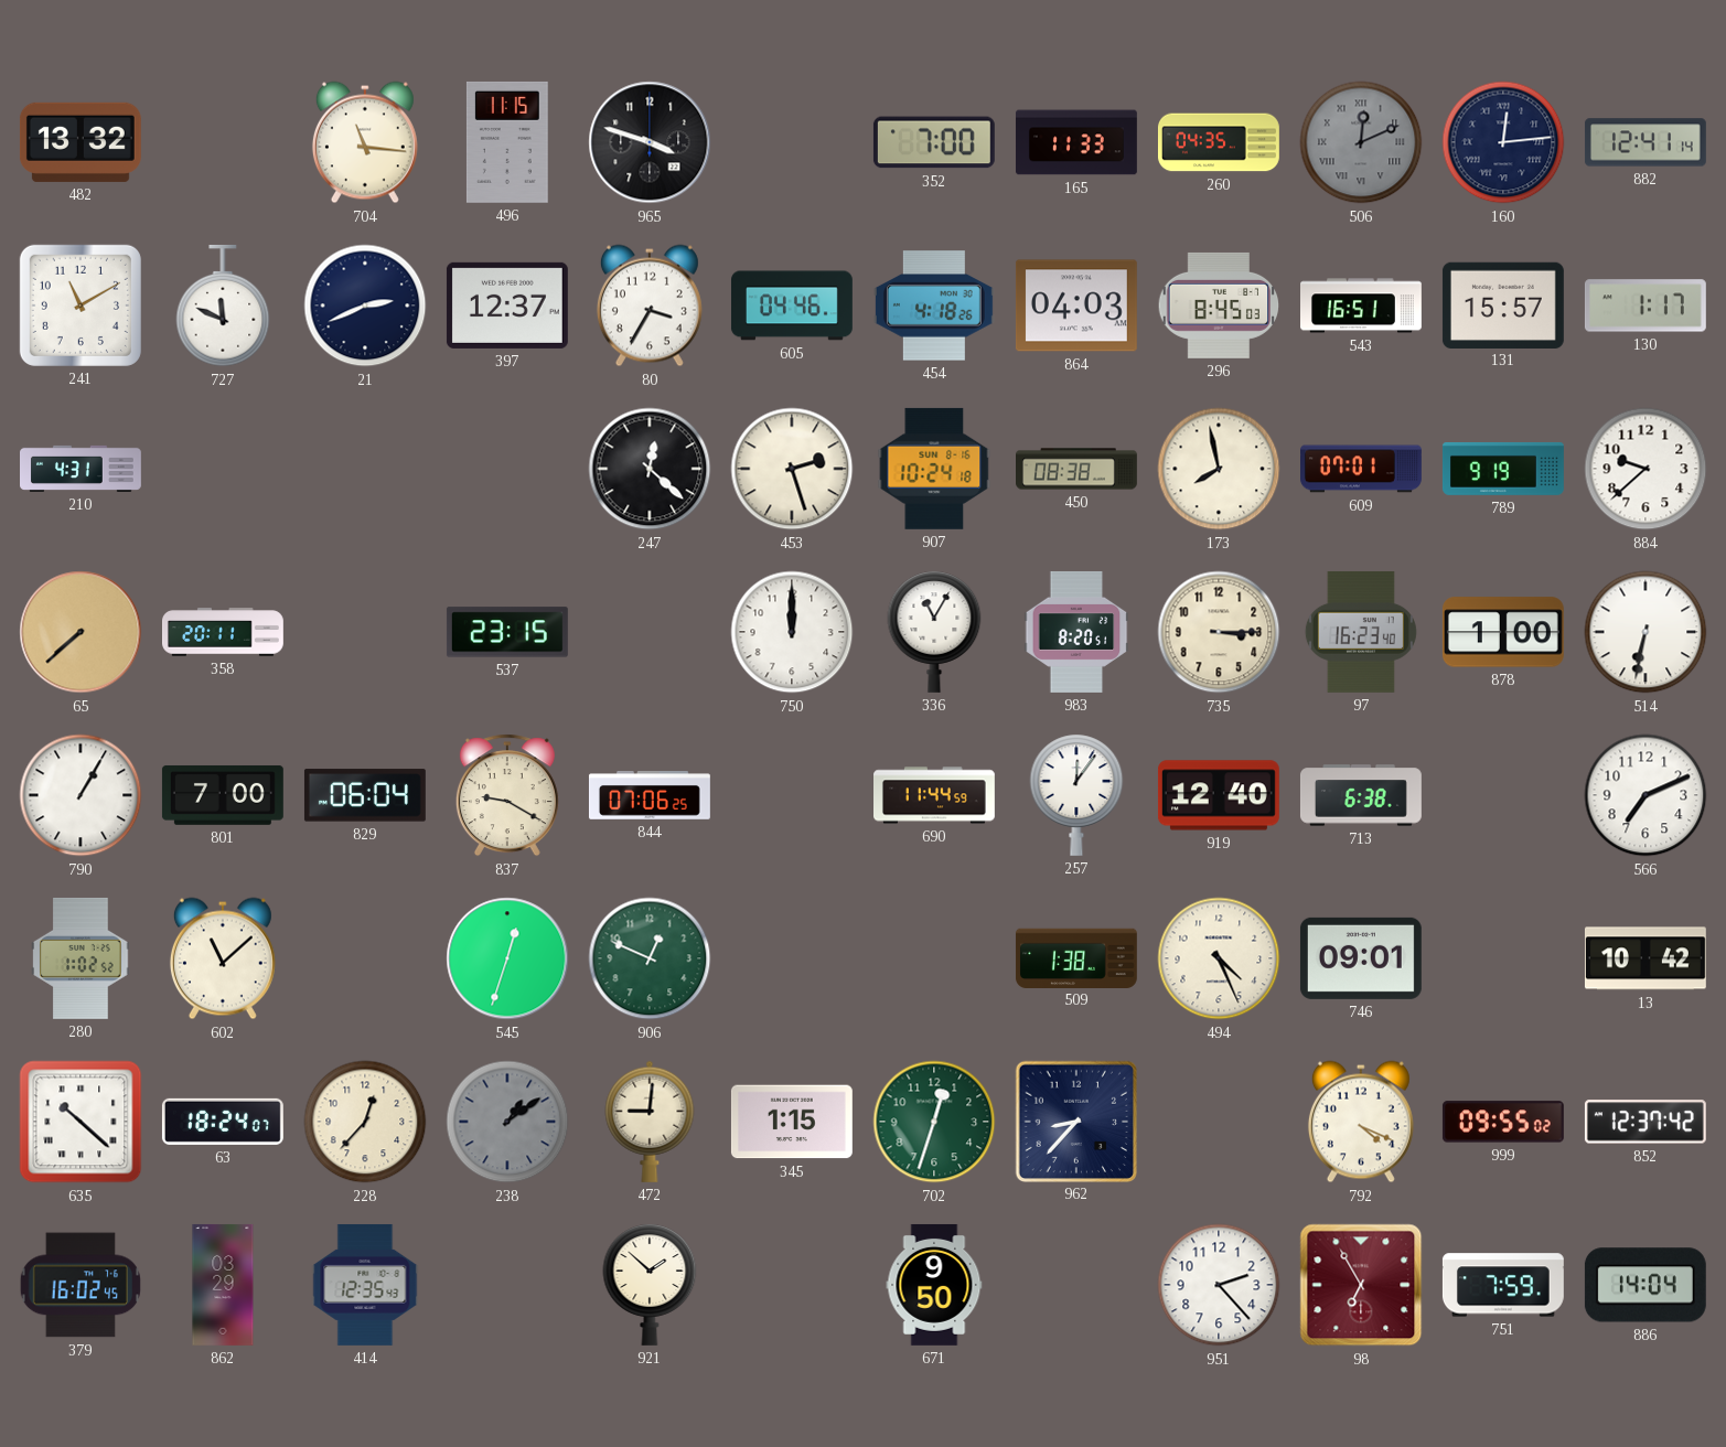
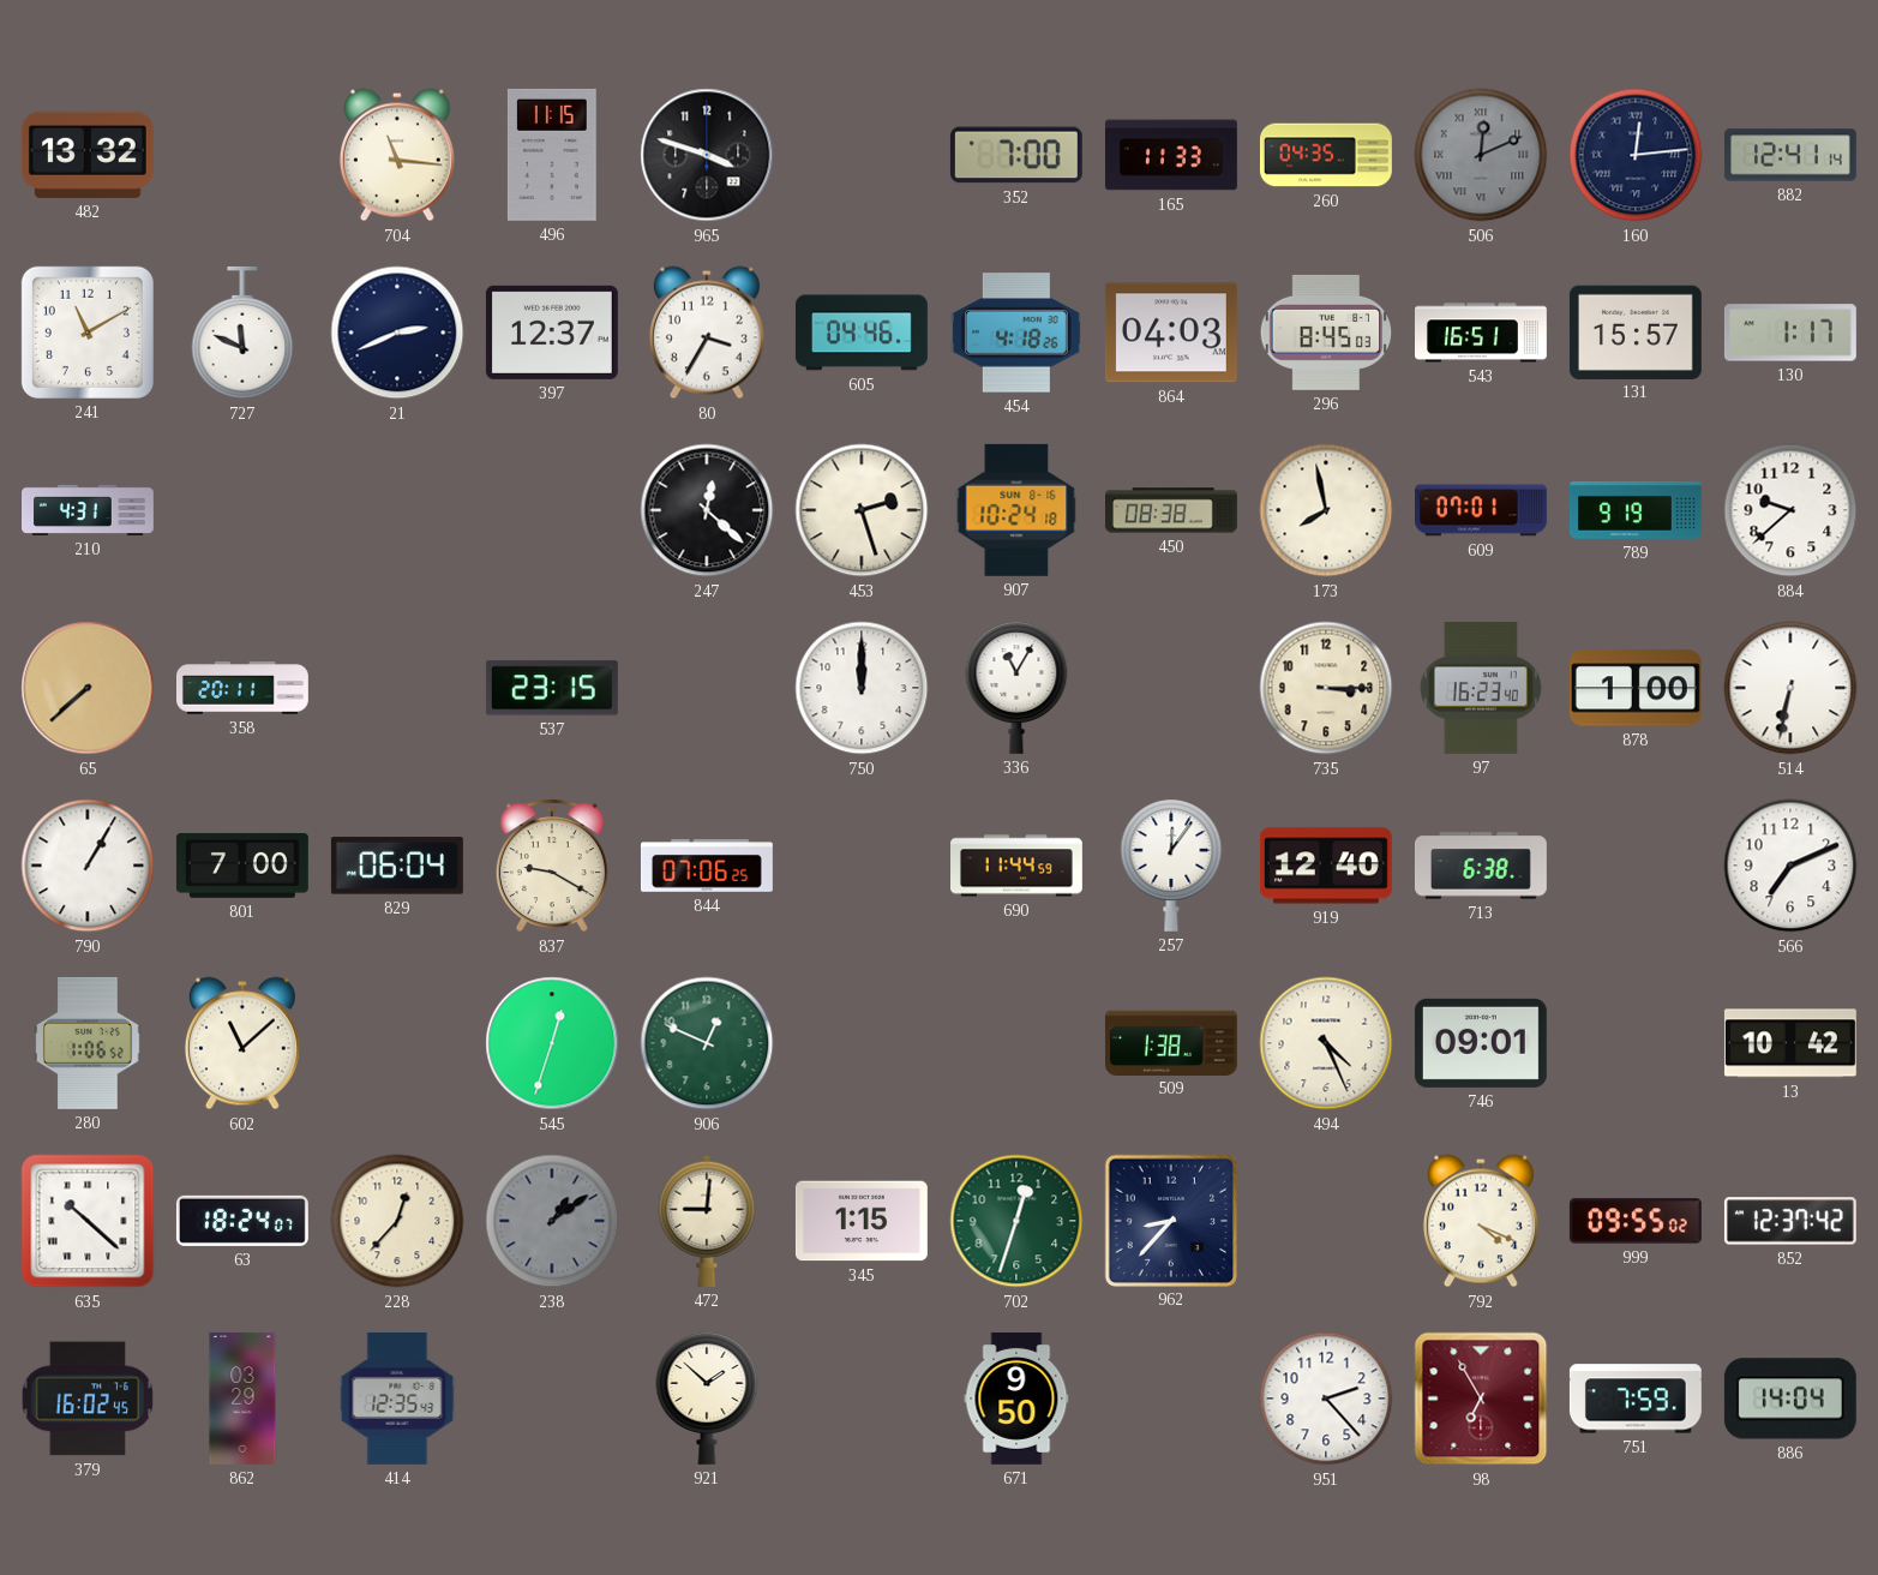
983: 8:20 -> none
280: 1:02 -> 1:06
